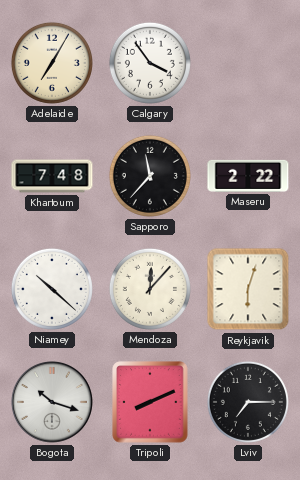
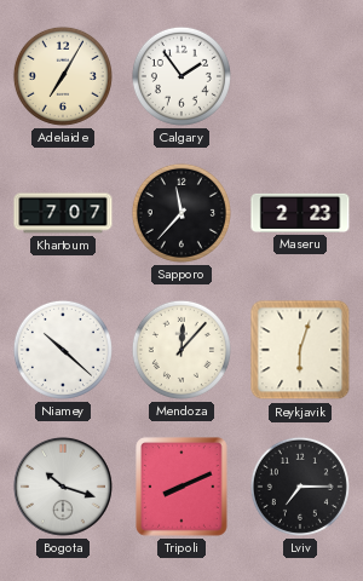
Calgary: 3:54 -> 1:54
Khartoum: 7:48 -> 7:07
Maseru: 2:22 -> 2:23
